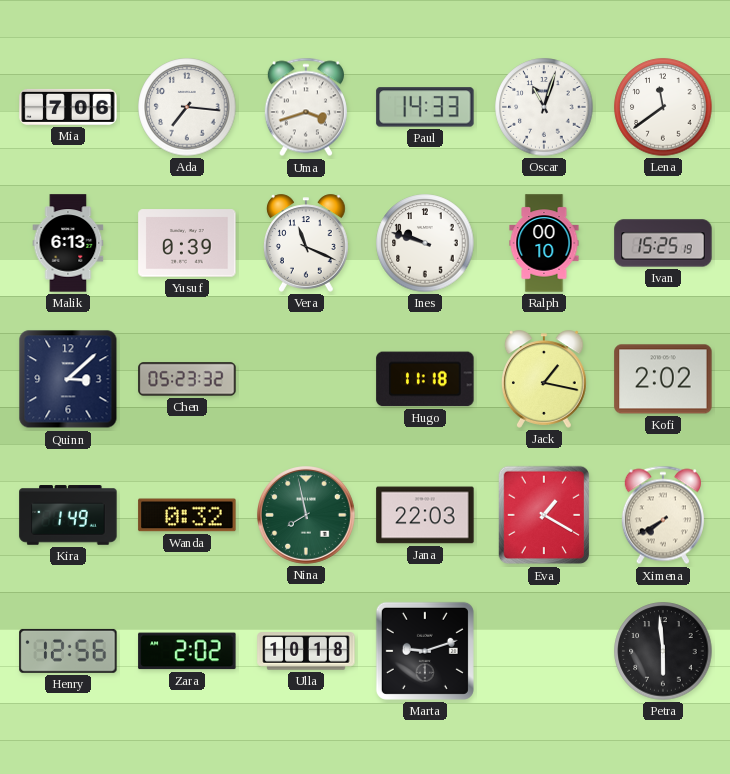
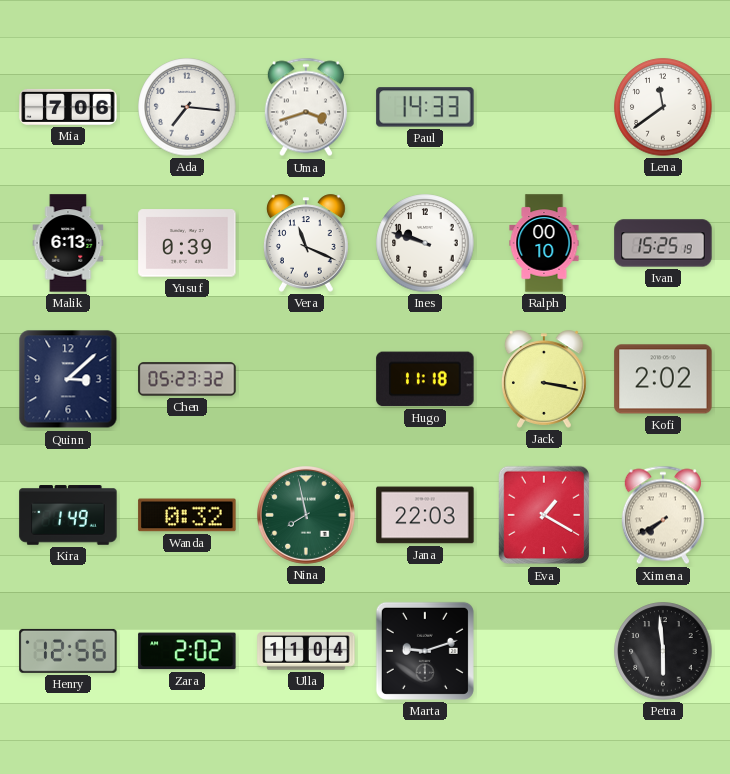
Oscar: 11:03 -> none
Jack: 1:17 -> 3:17
Ulla: 10:18 -> 11:04
